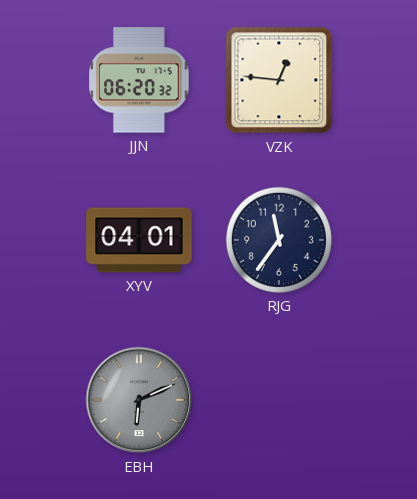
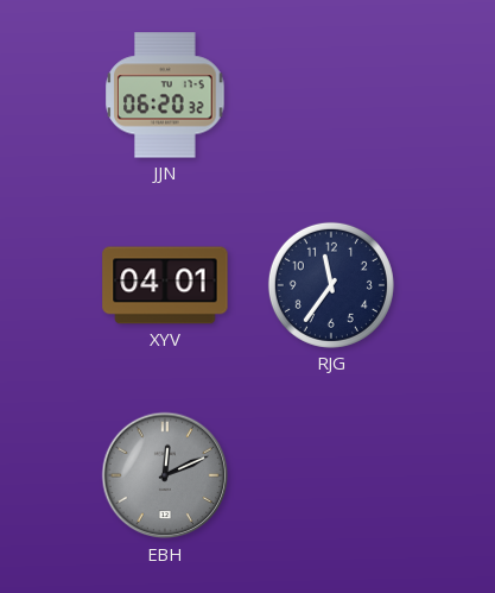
VZK: 12:46 -> none
EBH: 6:11 -> 12:11
